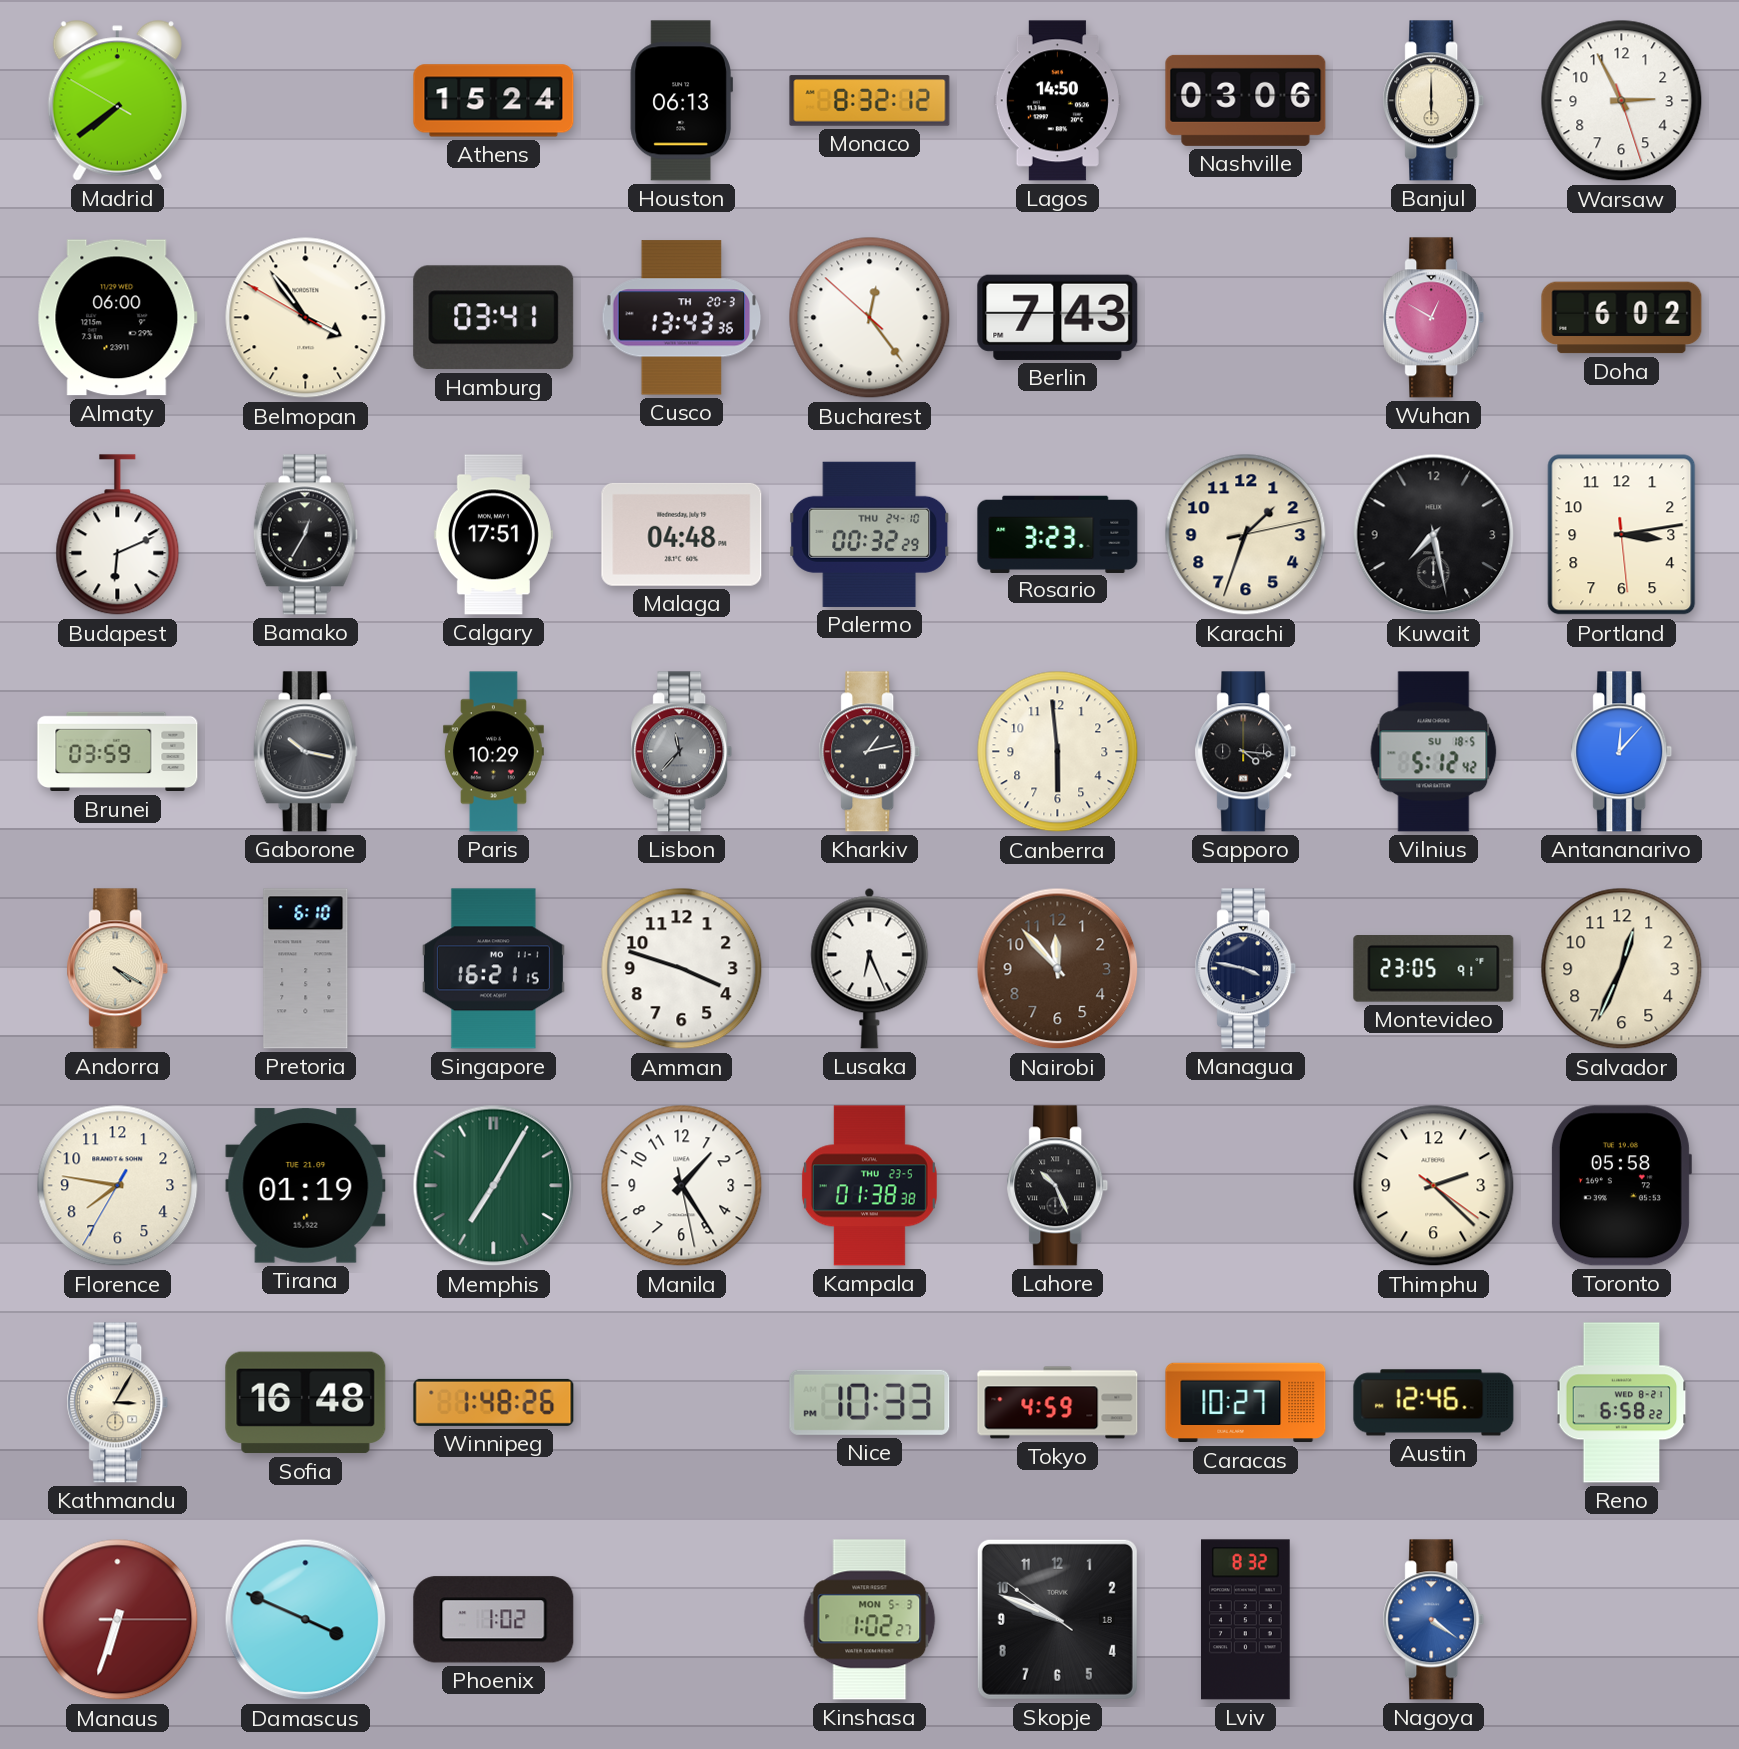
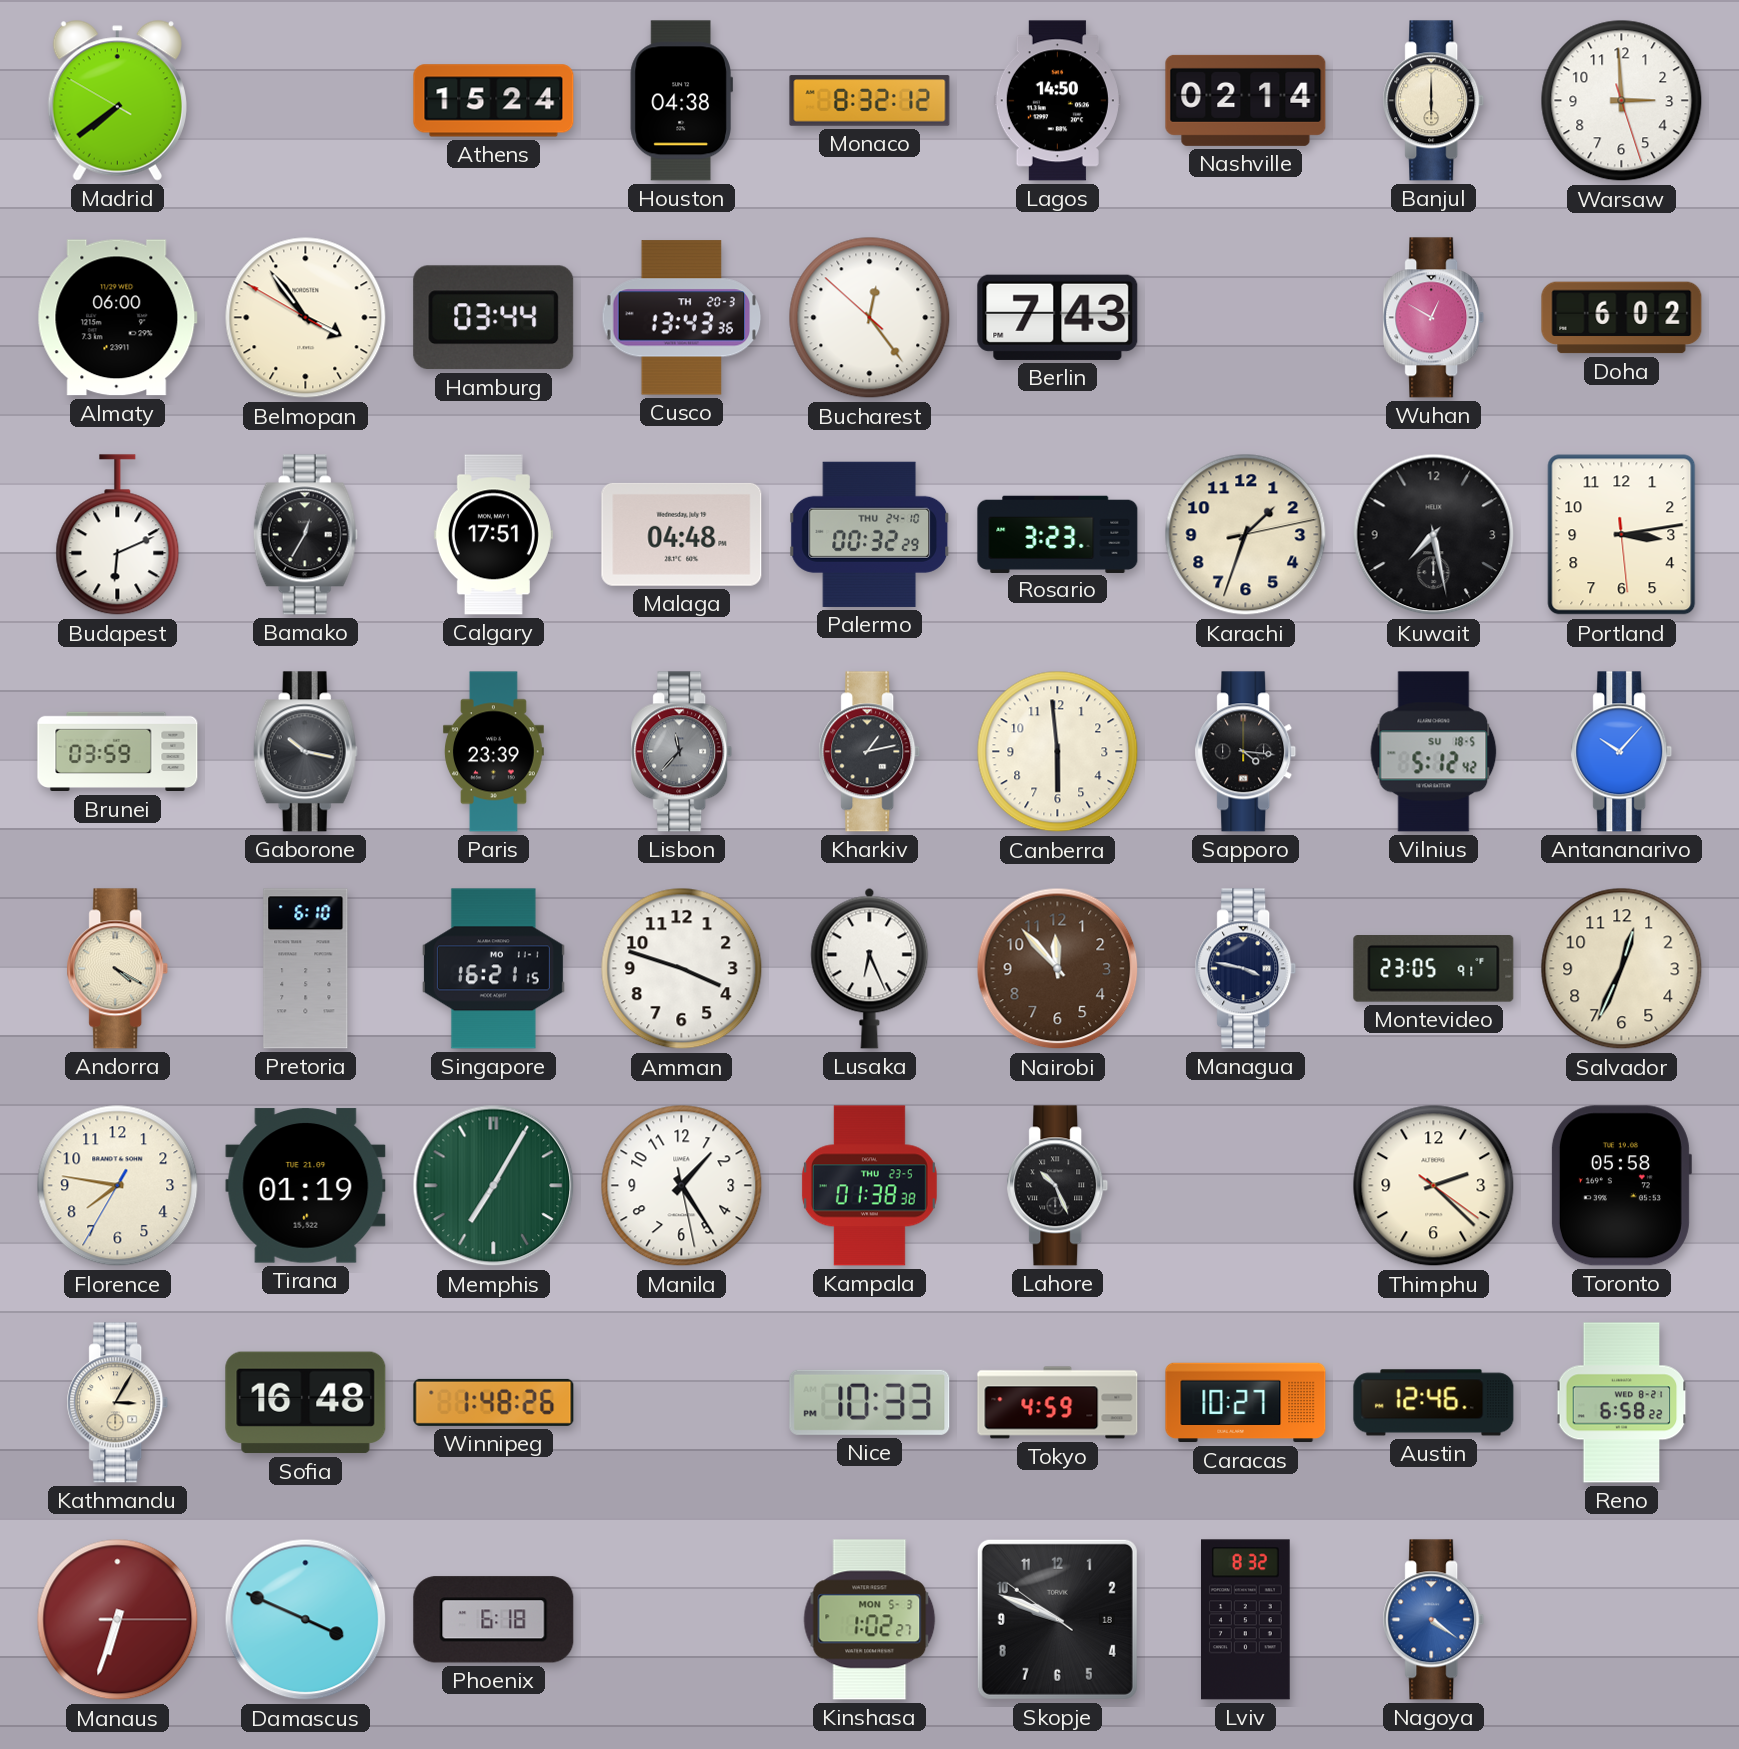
Houston: 06:13 -> 04:38
Nashville: 03:06 -> 02:14
Warsaw: 2:55 -> 2:59
Hamburg: 03:41 -> 03:44
Paris: 10:29 -> 23:39
Antananarivo: 12:07 -> 10:07
Phoenix: 1:02 -> 6:18
